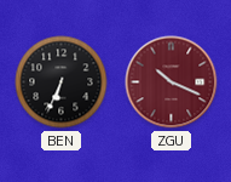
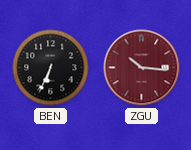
ZGU: 10:19 -> 10:16
